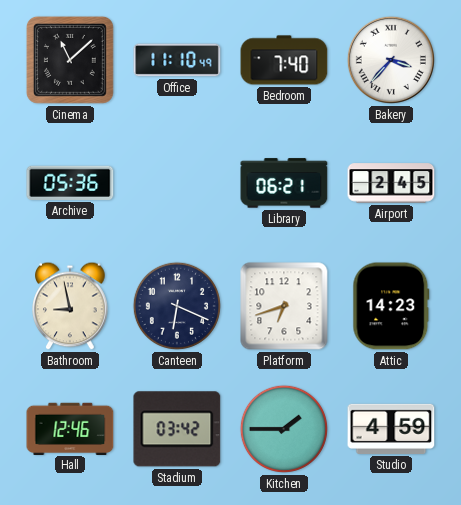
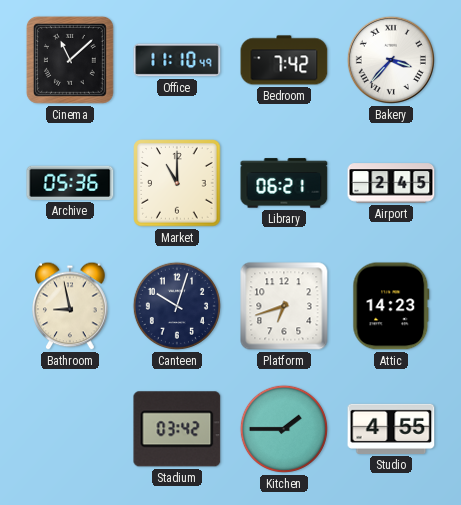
Bedroom: 7:40 -> 7:42
Market: none -> 11:00
Canteen: 6:19 -> 10:03
Hall: 12:46 -> none
Studio: 4:59 -> 4:55
